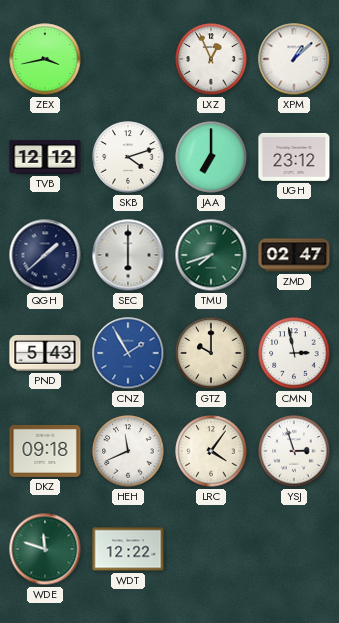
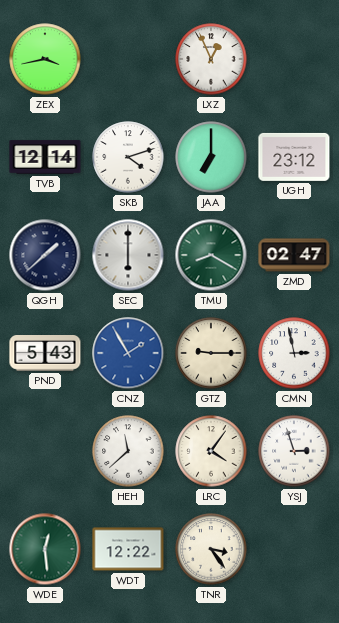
XPM: 1:08 -> none
TVB: 12:12 -> 12:14
TMU: 7:42 -> 8:20
GTZ: 10:00 -> 9:15
DKZ: 09:18 -> none
HEH: 11:41 -> 11:38
WDE: 11:48 -> 12:29
TNR: none -> 3:24
